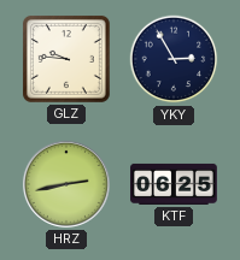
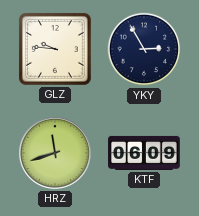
HRZ: 2:43 -> 11:42
KTF: 06:25 -> 06:09
